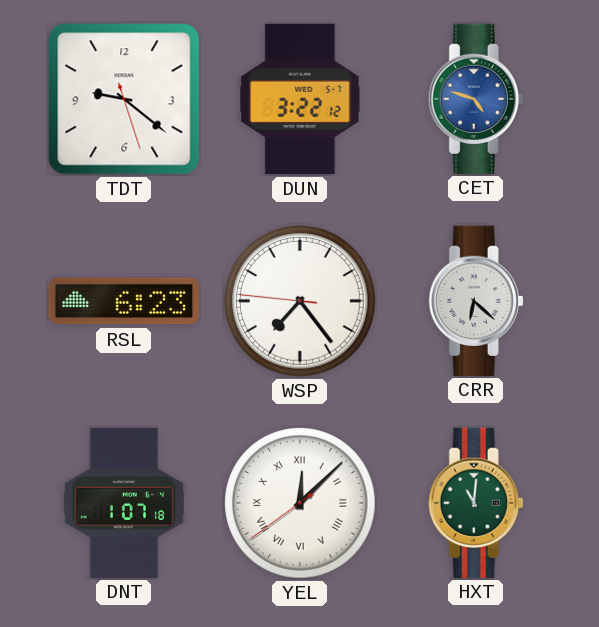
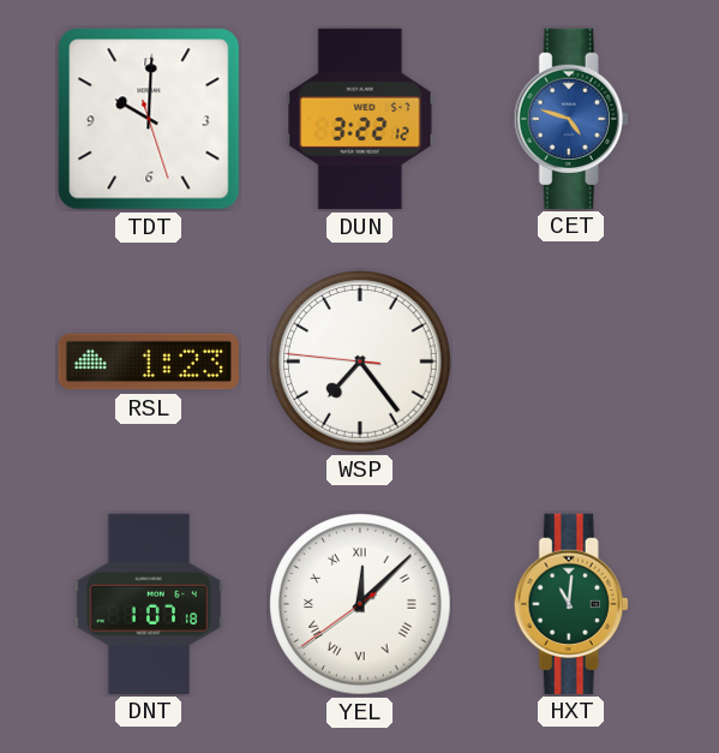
TDT: 9:21 -> 10:00
RSL: 6:23 -> 1:23
CRR: 6:22 -> none
